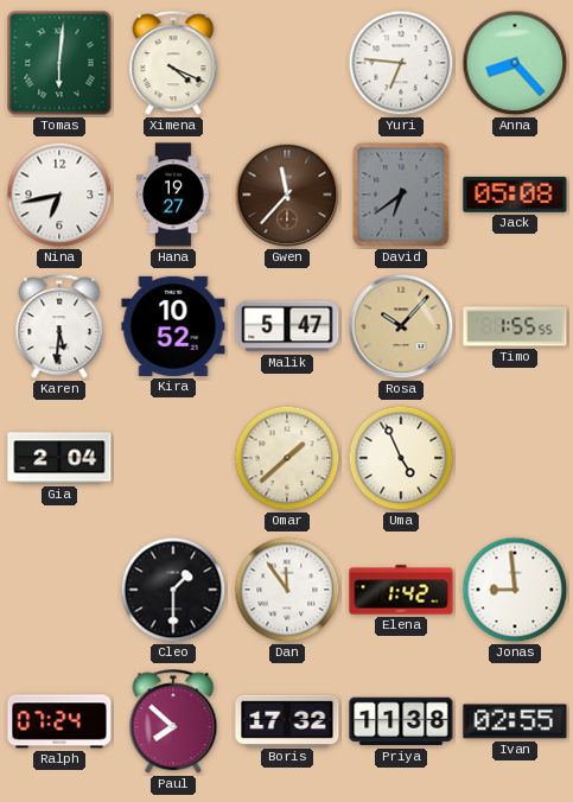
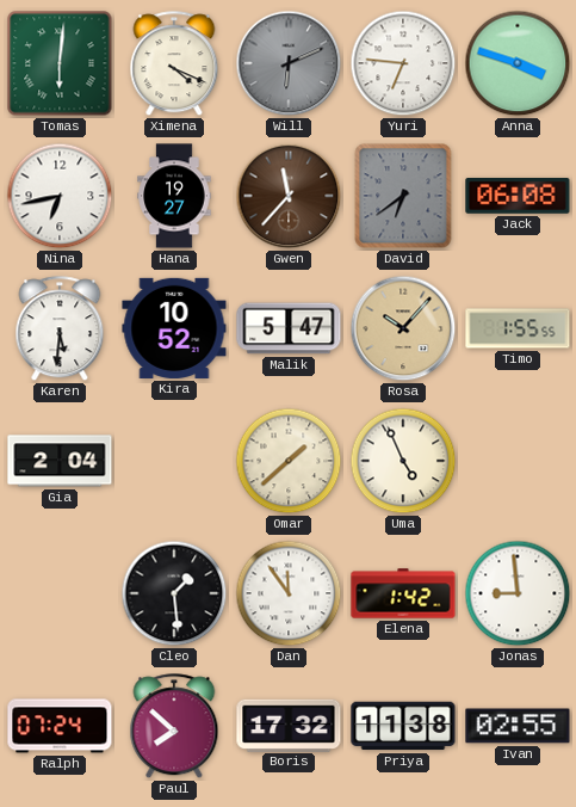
Will: none -> 6:11
Anna: 8:23 -> 3:48
Jack: 05:08 -> 06:08
Cleo: 1:30 -> 1:29
